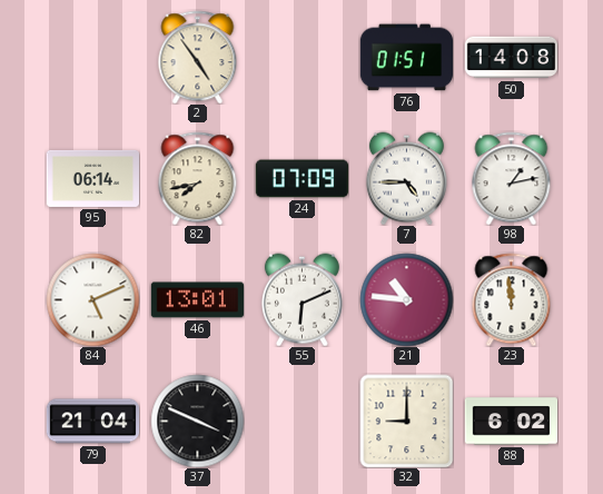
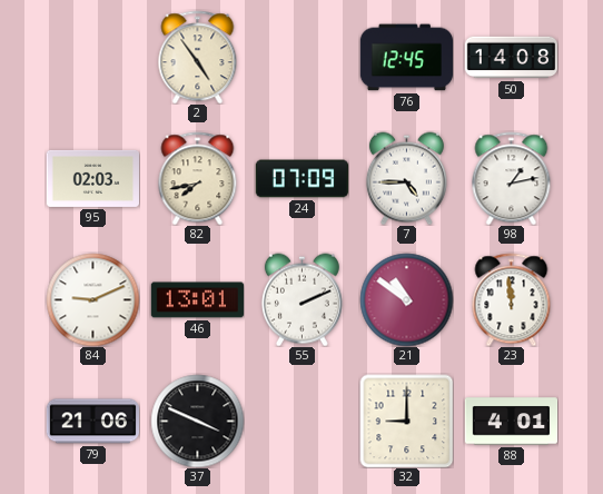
76: 01:51 -> 12:45
95: 06:14 -> 02:03
84: 5:11 -> 9:11
55: 6:11 -> 2:11
21: 10:46 -> 10:51
79: 21:04 -> 21:06
88: 6:02 -> 4:01
